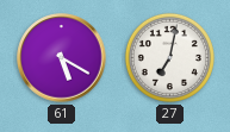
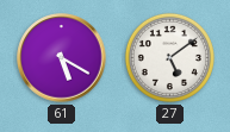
27: 7:02 -> 5:09
